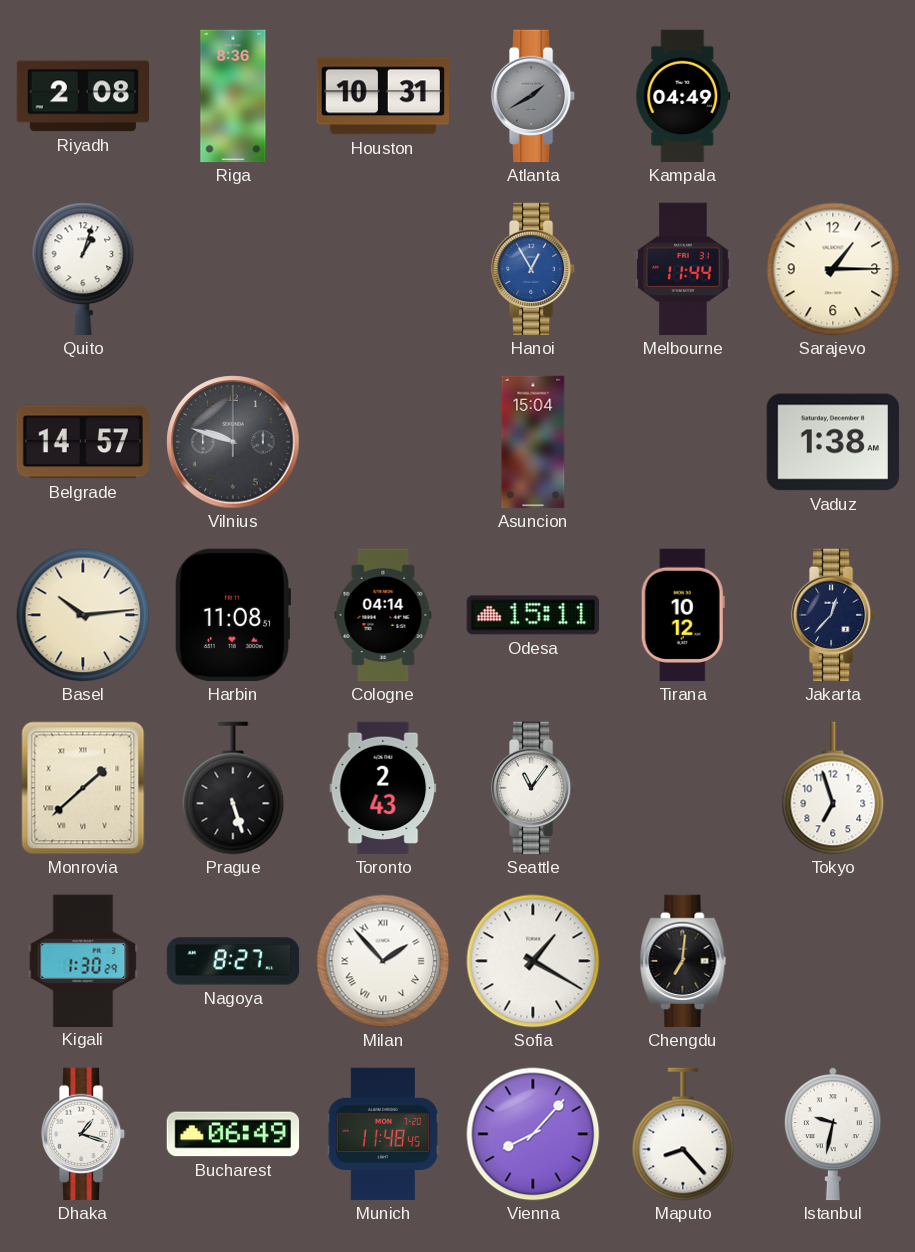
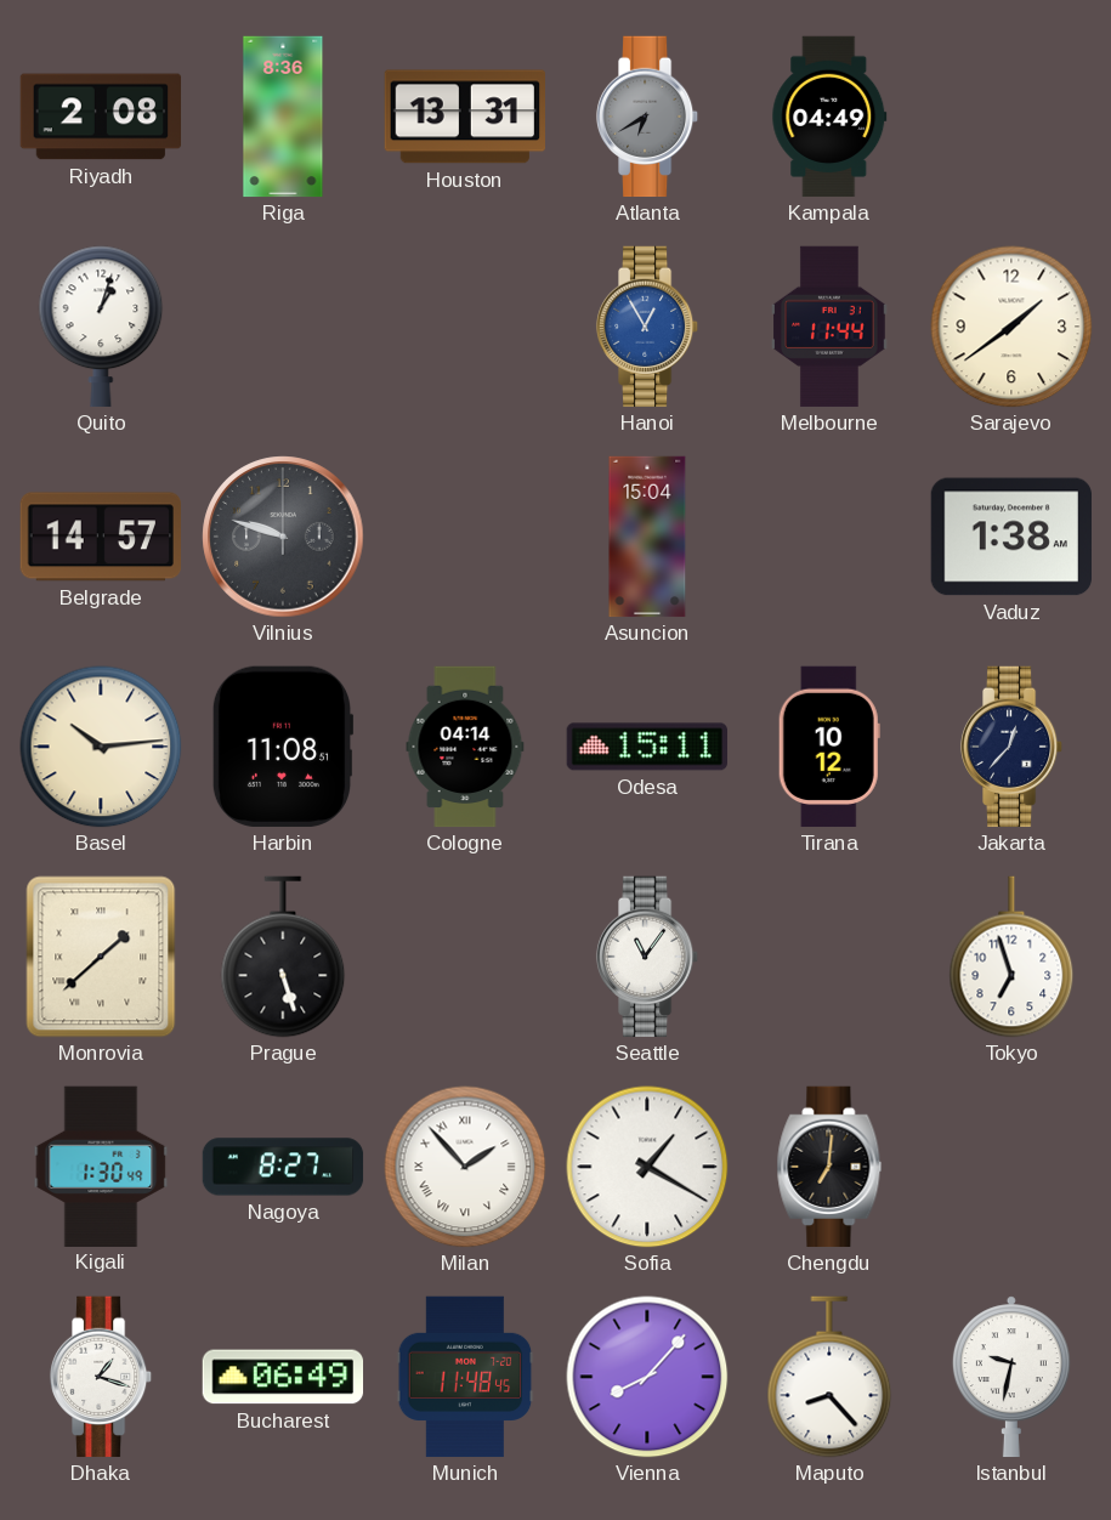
Houston: 10:31 -> 13:31
Atlanta: 1:40 -> 6:40
Sarajevo: 1:15 -> 1:39
Toronto: 2:43 -> none
Kigali: 1:30:29 -> 1:30:49
